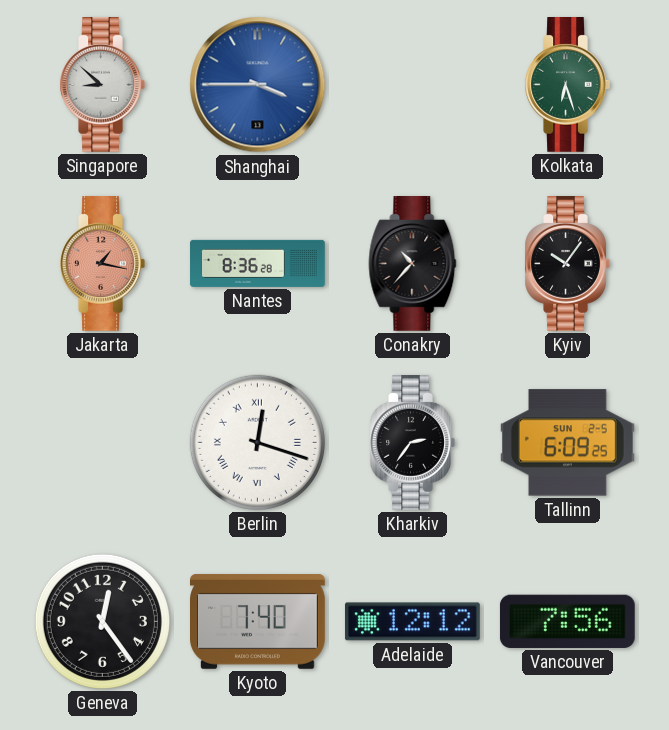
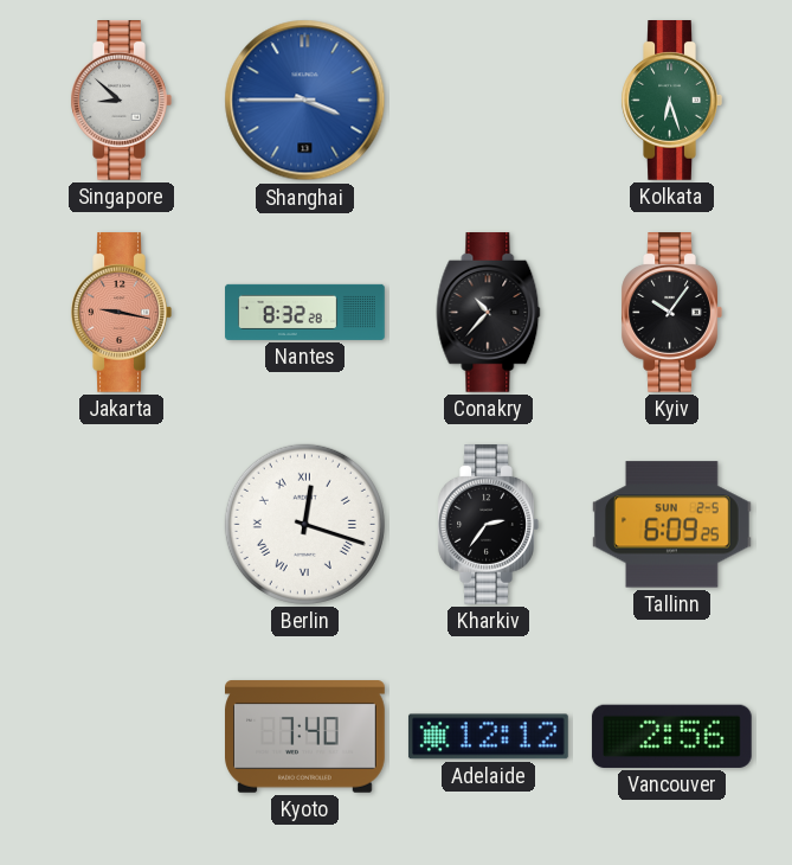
Jakarta: 1:17 -> 9:17
Nantes: 8:36 -> 8:32
Geneva: 12:24 -> none
Vancouver: 7:56 -> 2:56
